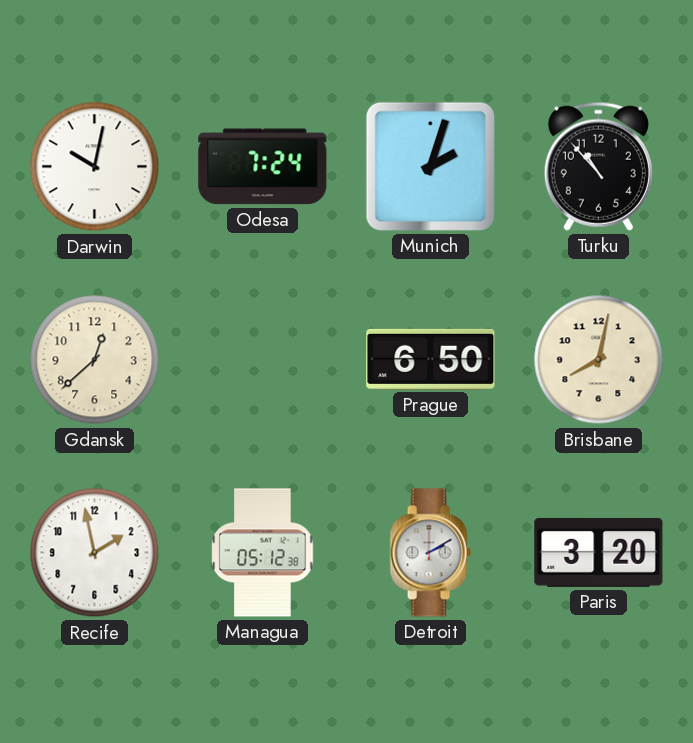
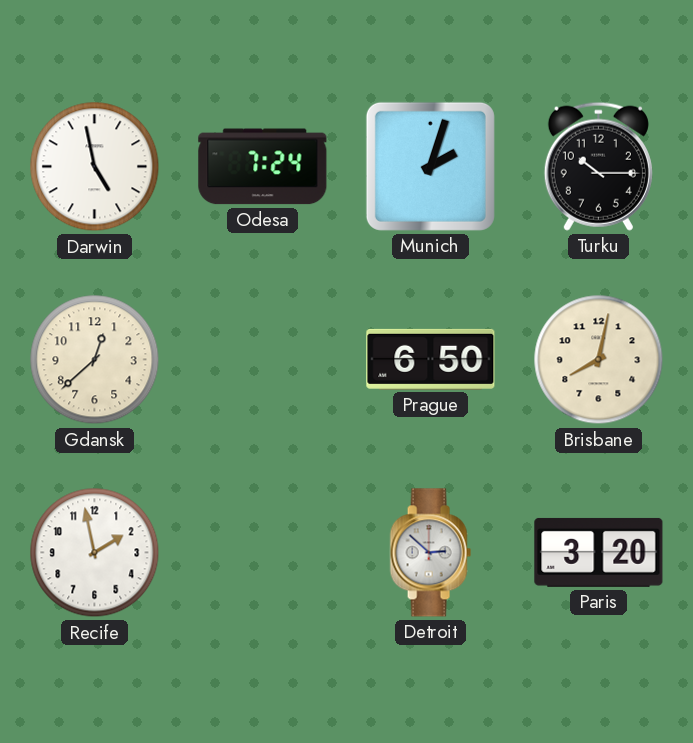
Darwin: 10:02 -> 4:58
Turku: 10:53 -> 10:15
Managua: 05:12 -> none
Detroit: 2:10 -> 2:52
